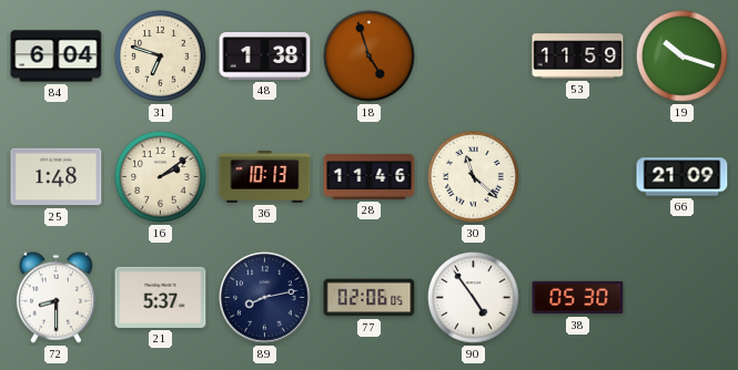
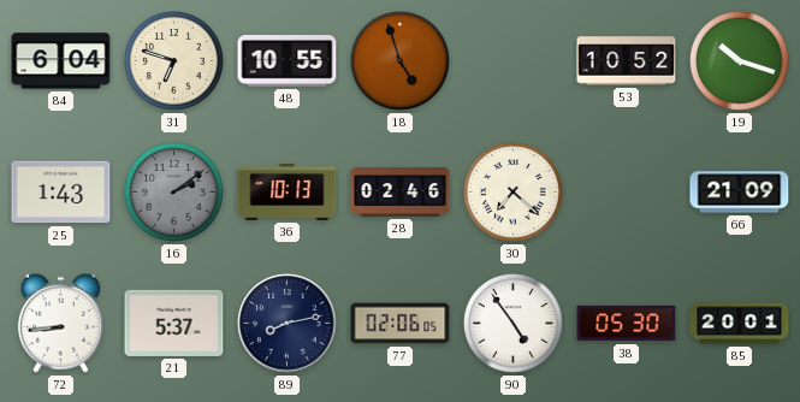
48: 1:38 -> 10:55
53: 11:59 -> 10:52
25: 1:48 -> 1:43
16 dial: cream -> grey
28: 11:46 -> 02:46
30: 11:22 -> 7:22
72: 8:30 -> 8:44
85: none -> 20:01
